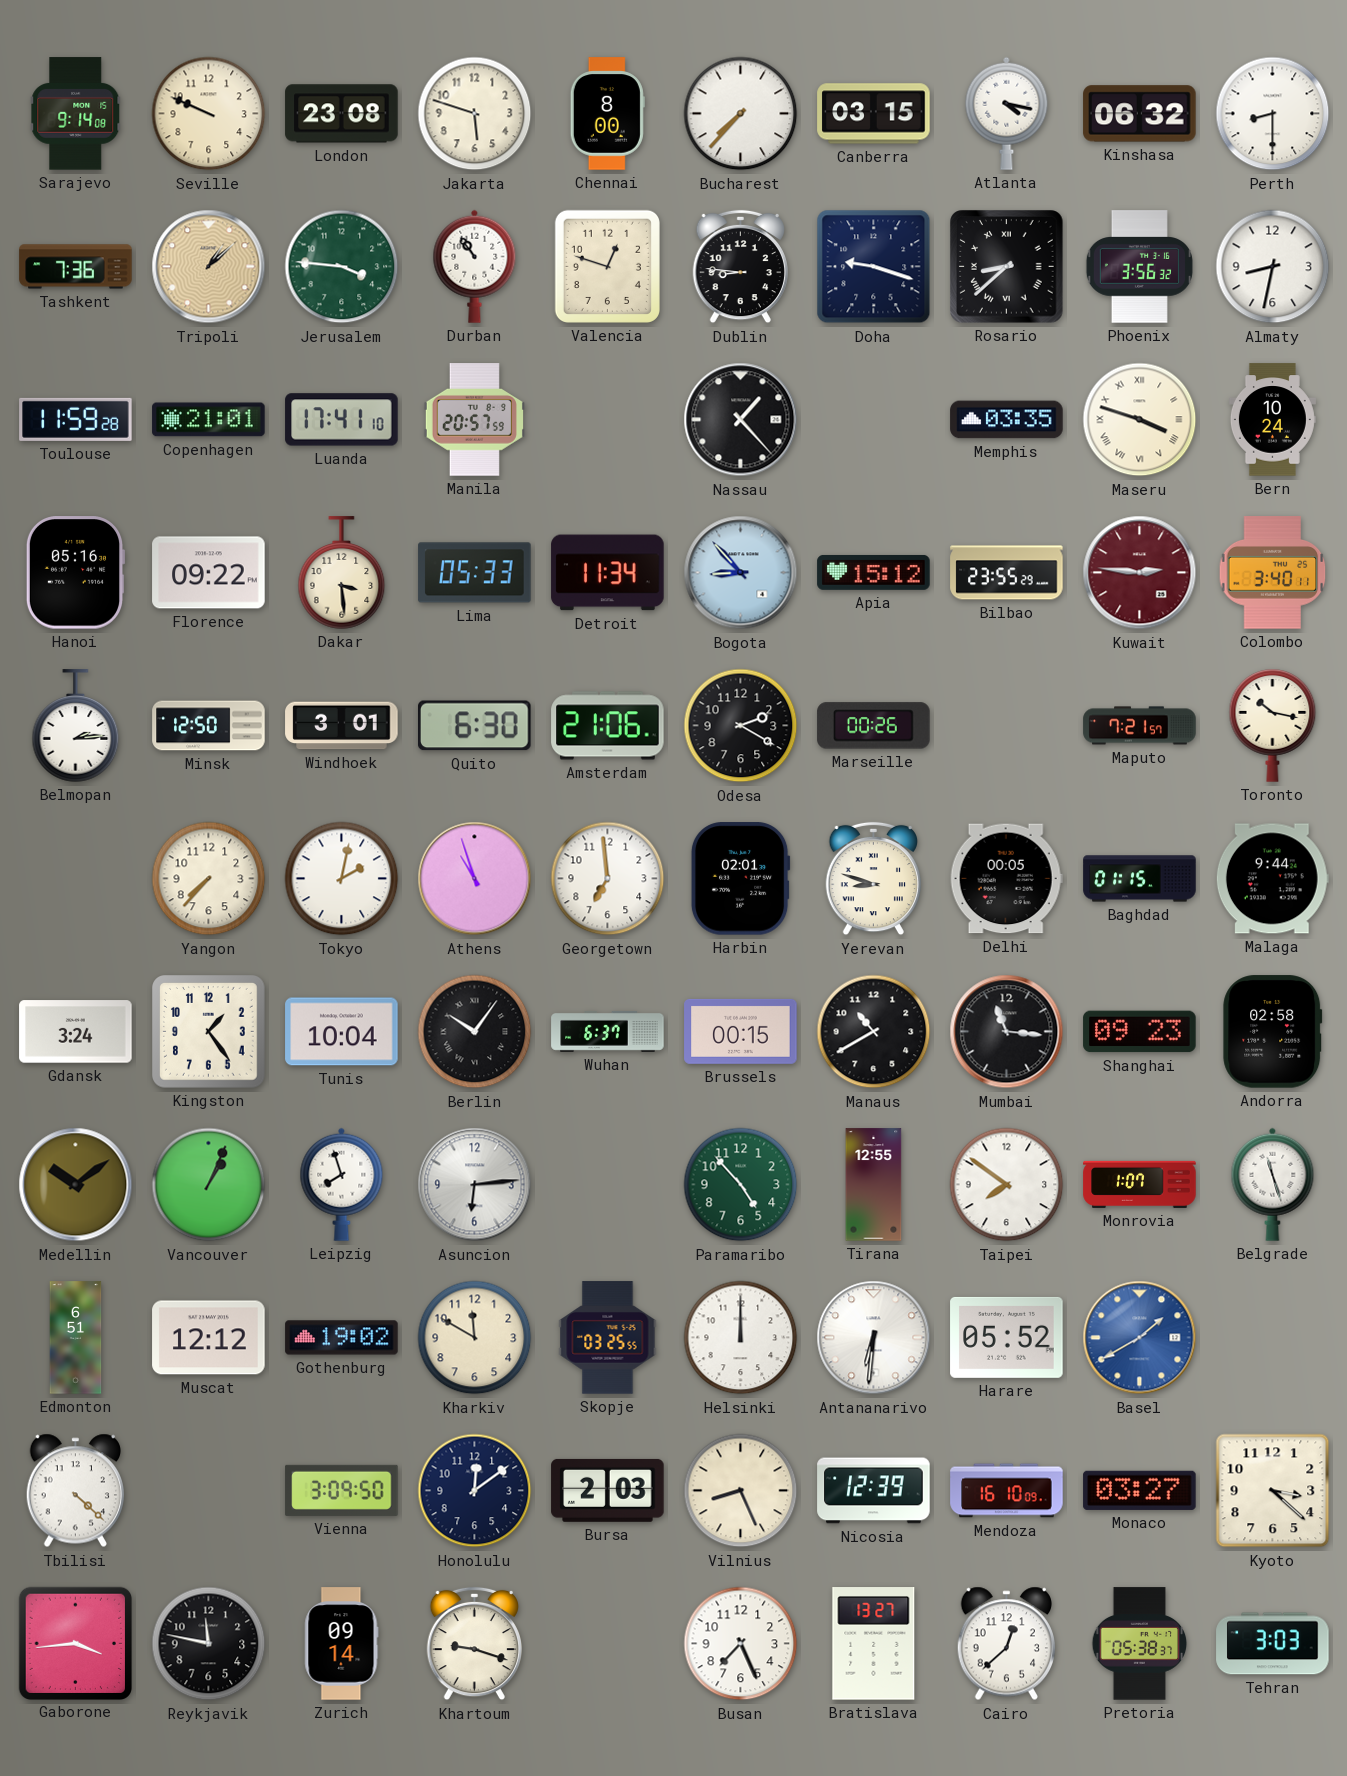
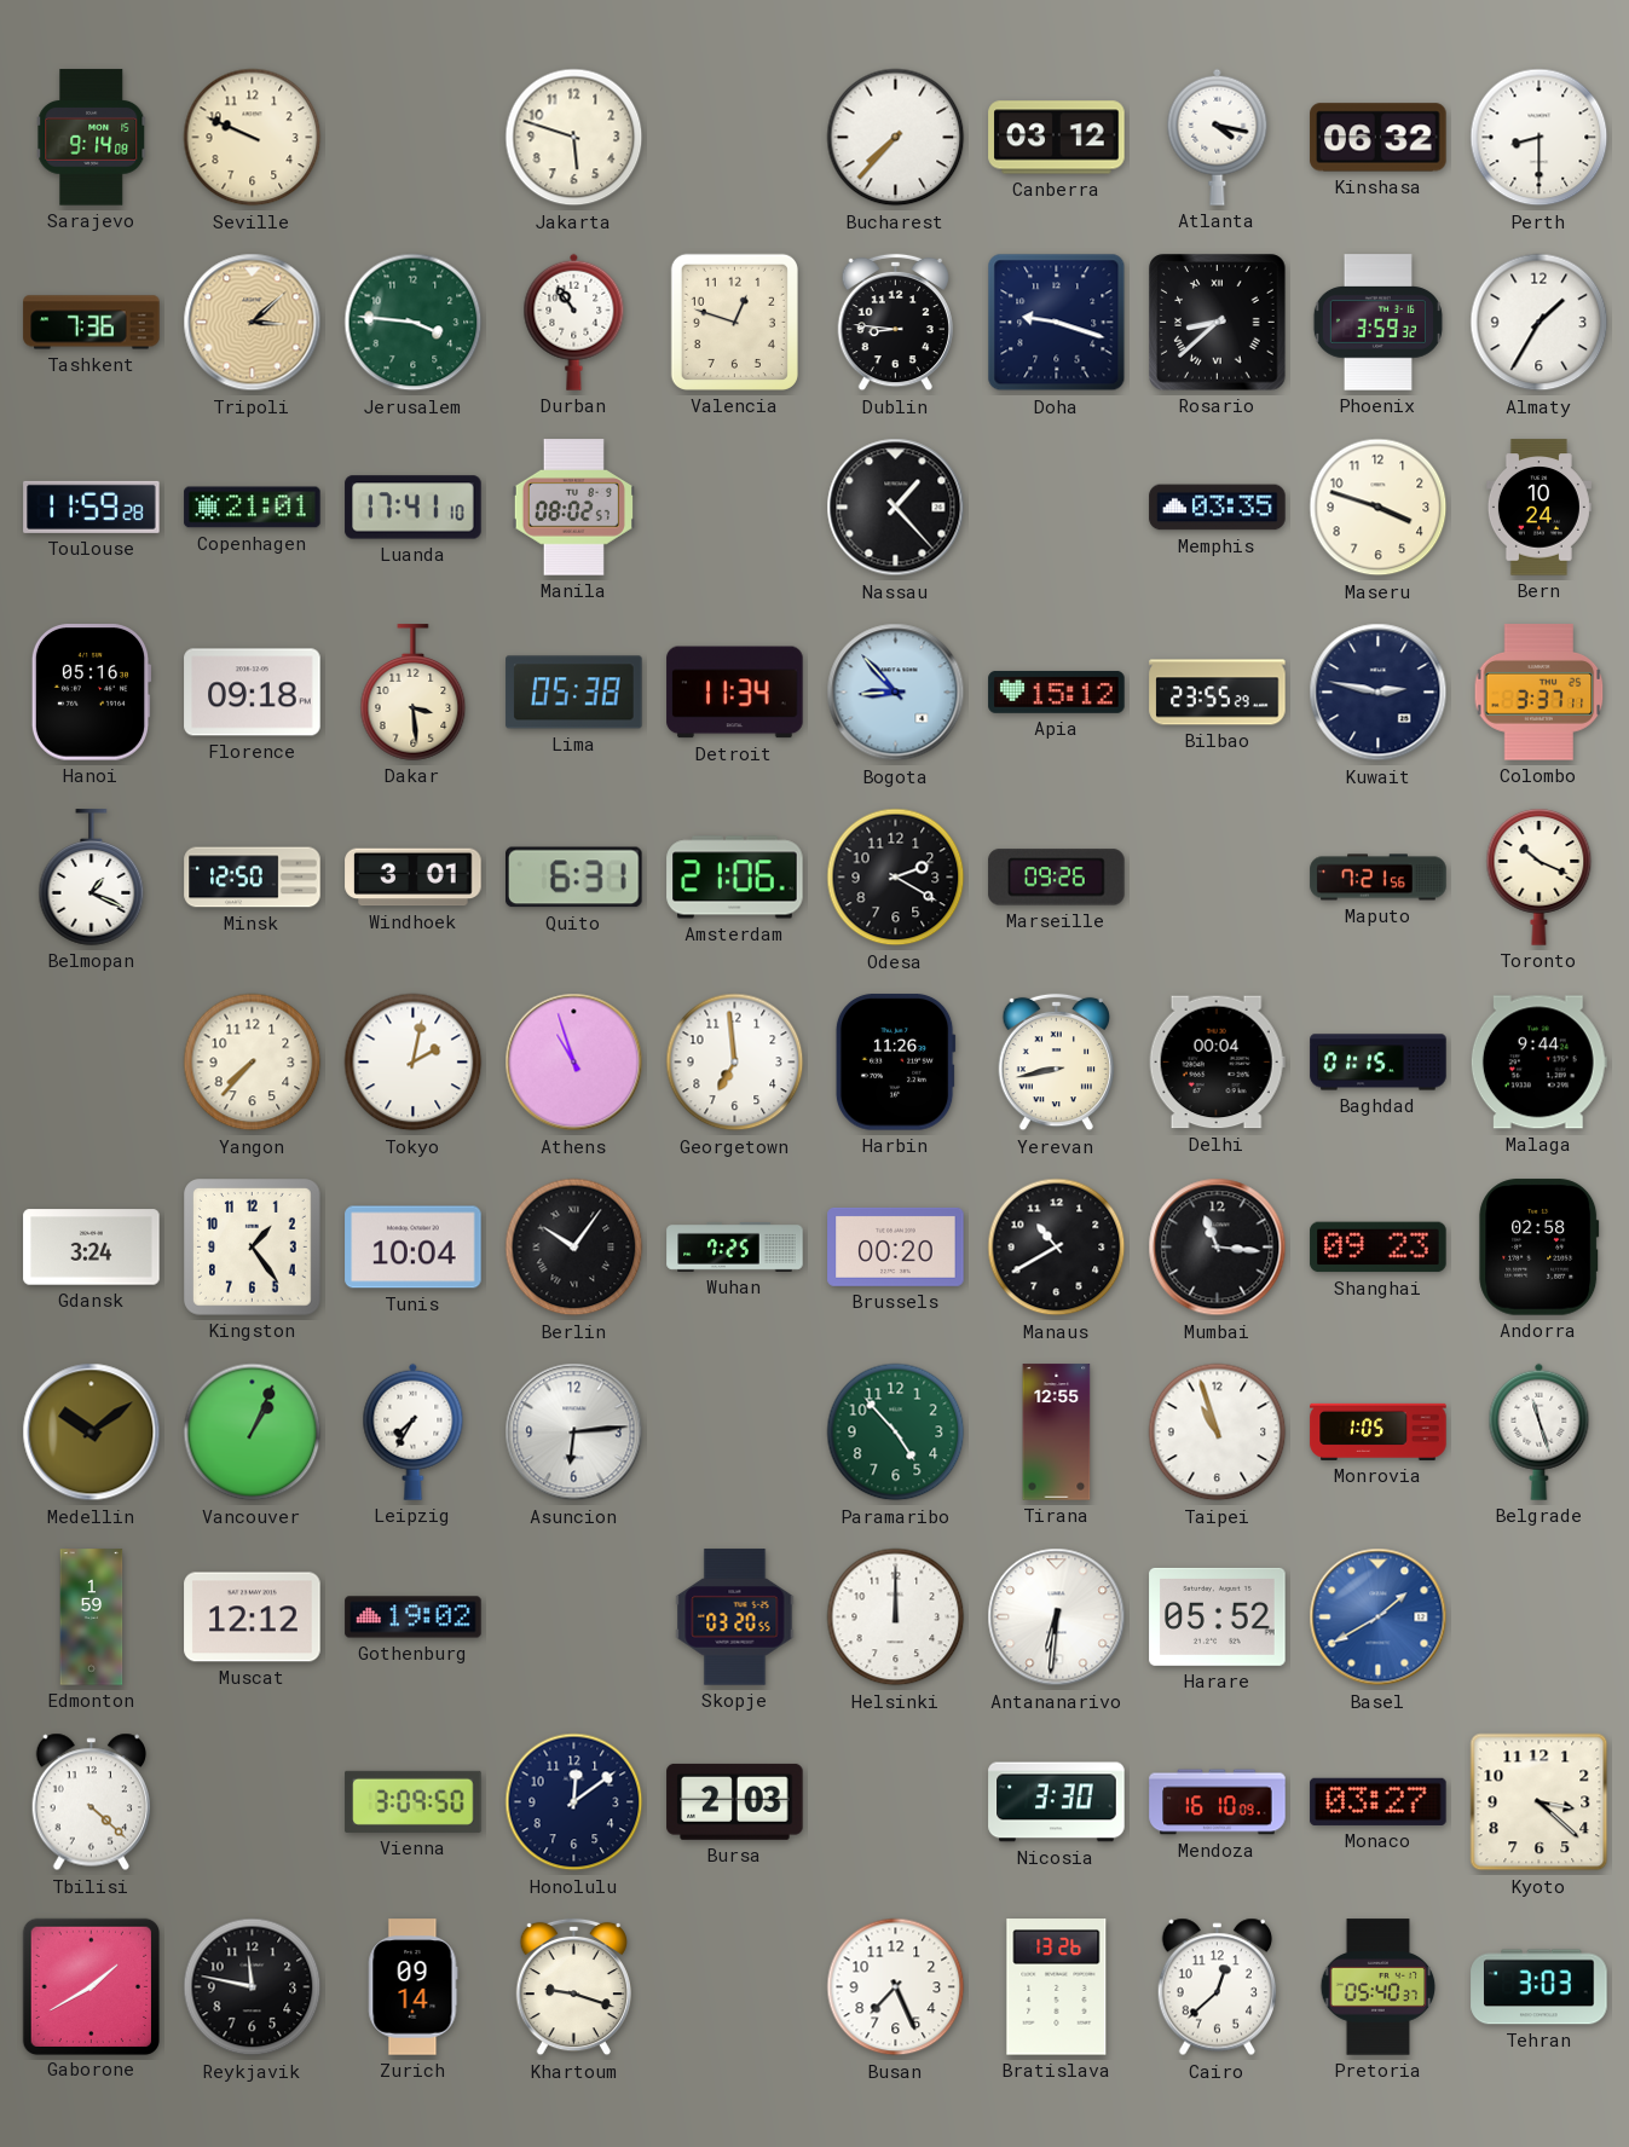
London: 23:08 -> none
Chennai: 8:00 -> none
Canberra: 03:15 -> 03:12
Tripoli: 1:08 -> 3:08
Phoenix: 3:56 -> 3:59
Almaty: 8:32 -> 1:35
Manila: 20:57 -> 08:02
Maseru numerals: Roman -> Arabic
Florence: 09:22 -> 09:18
Lima: 05:33 -> 05:38
Kuwait: 2:46 -> 2:47
Kuwait dial: burgundy -> navy
Colombo: 3:40 -> 3:37
Belmopan: 2:14 -> 1:19
Quito: 6:30 -> 6:31
Marseille: 00:26 -> 09:26
Maputo: 7:21:57 -> 7:21:56
Toronto: 10:17 -> 10:19
Harbin: 02:01 -> 11:26
Yerevan: 8:48 -> 8:43
Delhi: 00:05 -> 00:04
Wuhan: 6:37 -> 7:25
Brussels: 00:15 -> 00:20
Leipzig: 7:57 -> 7:35
Taipei: 7:51 -> 10:57
Monrovia: 1:07 -> 1:05
Edmonton: 6:51 -> 1:59
Kharkiv: 11:50 -> none
Skopje: 03:25 -> 03:20
Vilnius: 8:26 -> none
Nicosia: 12:39 -> 3:30
Gaborone: 3:44 -> 1:40
Bratislava: 13:27 -> 13:26
Pretoria: 05:38 -> 05:40
